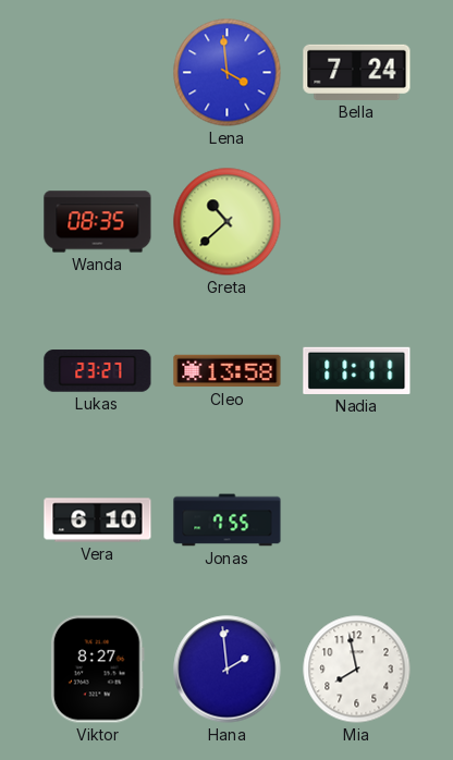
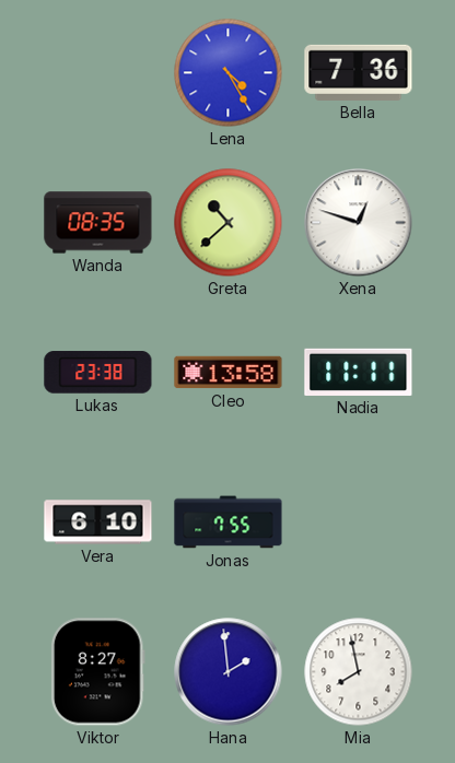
Lena: 3:59 -> 4:25
Bella: 7:24 -> 7:36
Xena: none -> 12:48
Lukas: 23:27 -> 23:38
